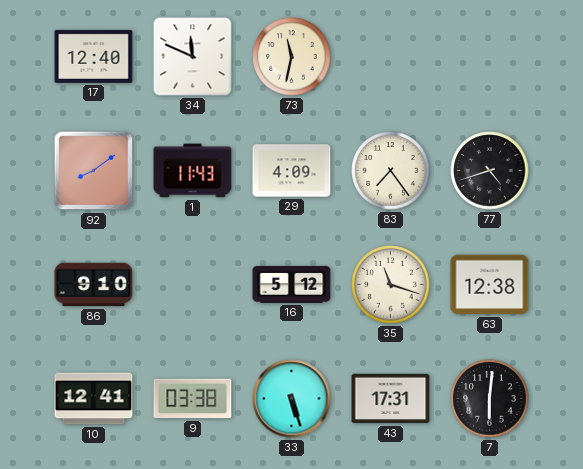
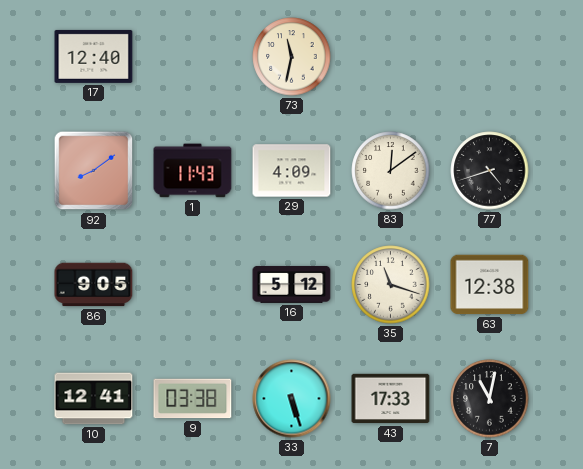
34: 11:49 -> none
83: 7:24 -> 12:09
86: 9:10 -> 9:05
43: 17:31 -> 17:33
7: 6:01 -> 11:02
